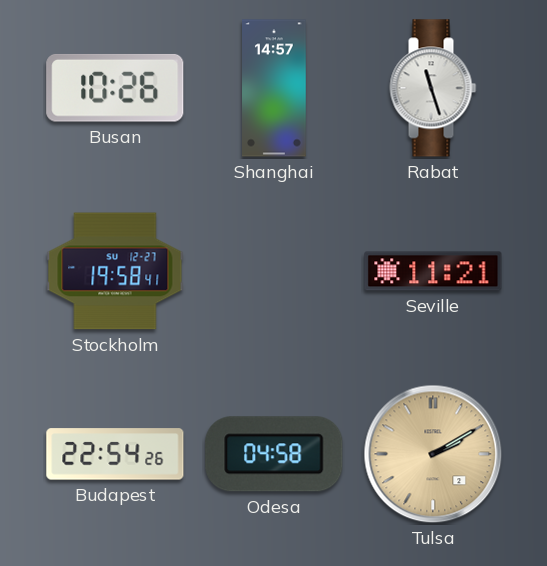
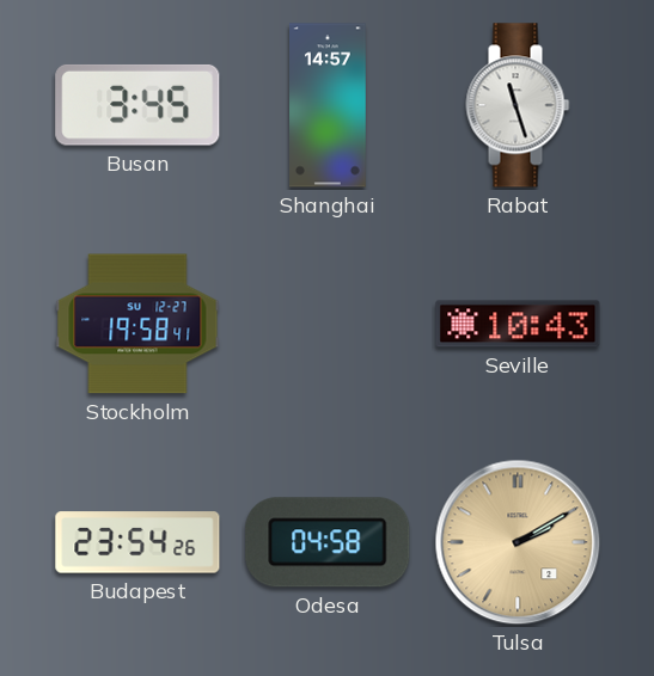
Busan: 10:26 -> 3:45
Seville: 11:21 -> 10:43
Budapest: 22:54 -> 23:54
